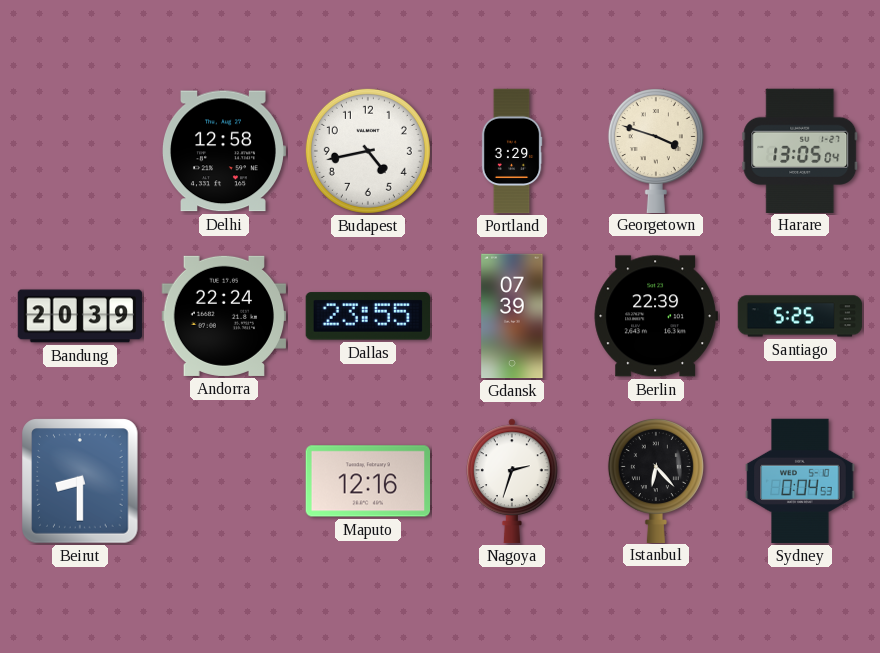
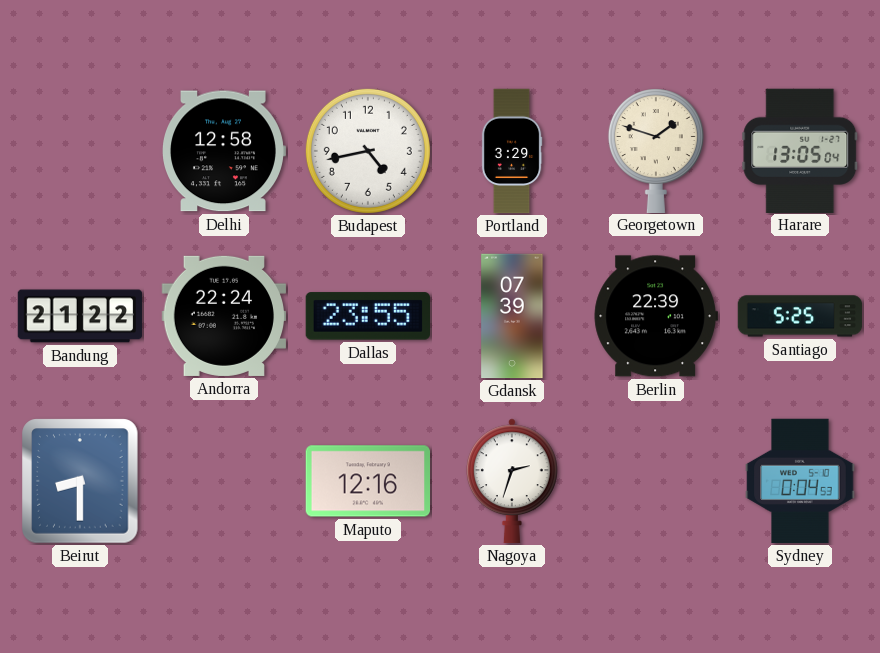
Georgetown: 3:48 -> 1:48
Bandung: 20:39 -> 21:22
Istanbul: 6:23 -> none
